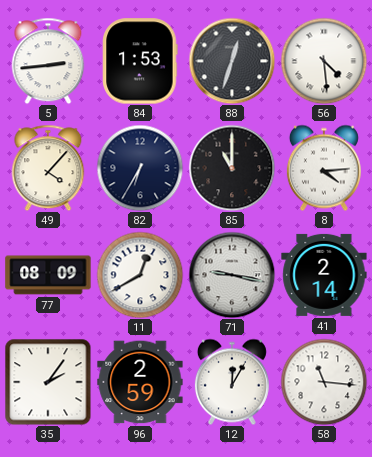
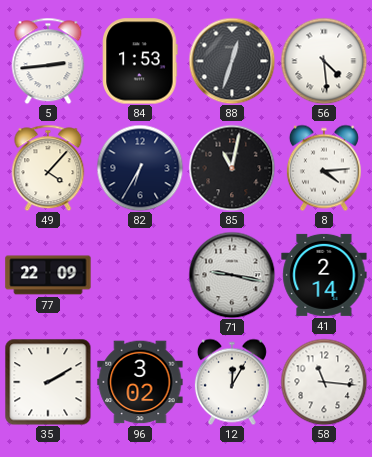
85: 11:00 -> 11:02
77: 08:09 -> 22:09
11: 12:40 -> none
35: 2:06 -> 2:10
96: 2:59 -> 3:02
